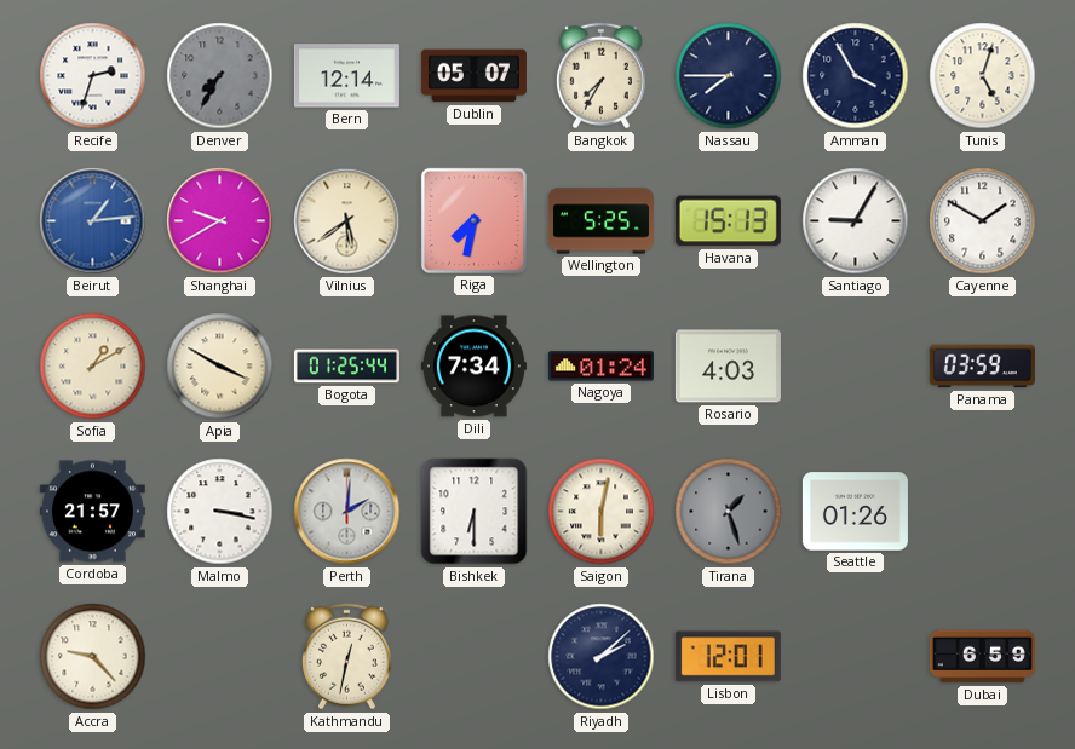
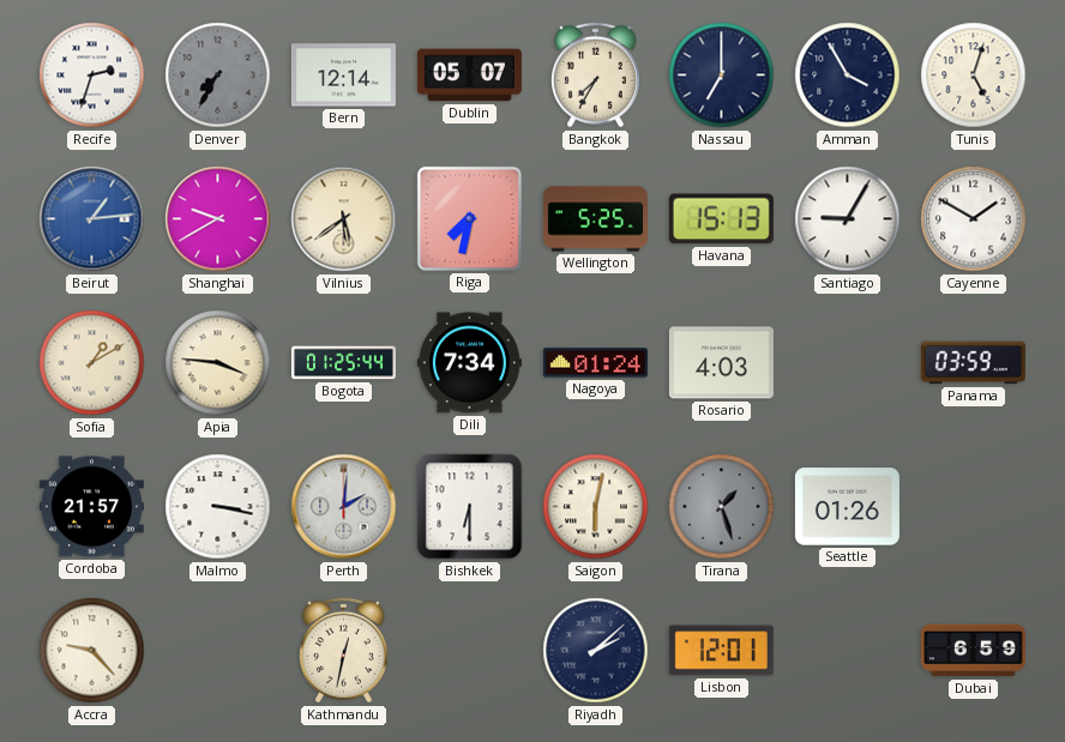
Nassau: 7:45 -> 7:00
Apia: 3:50 -> 3:46
